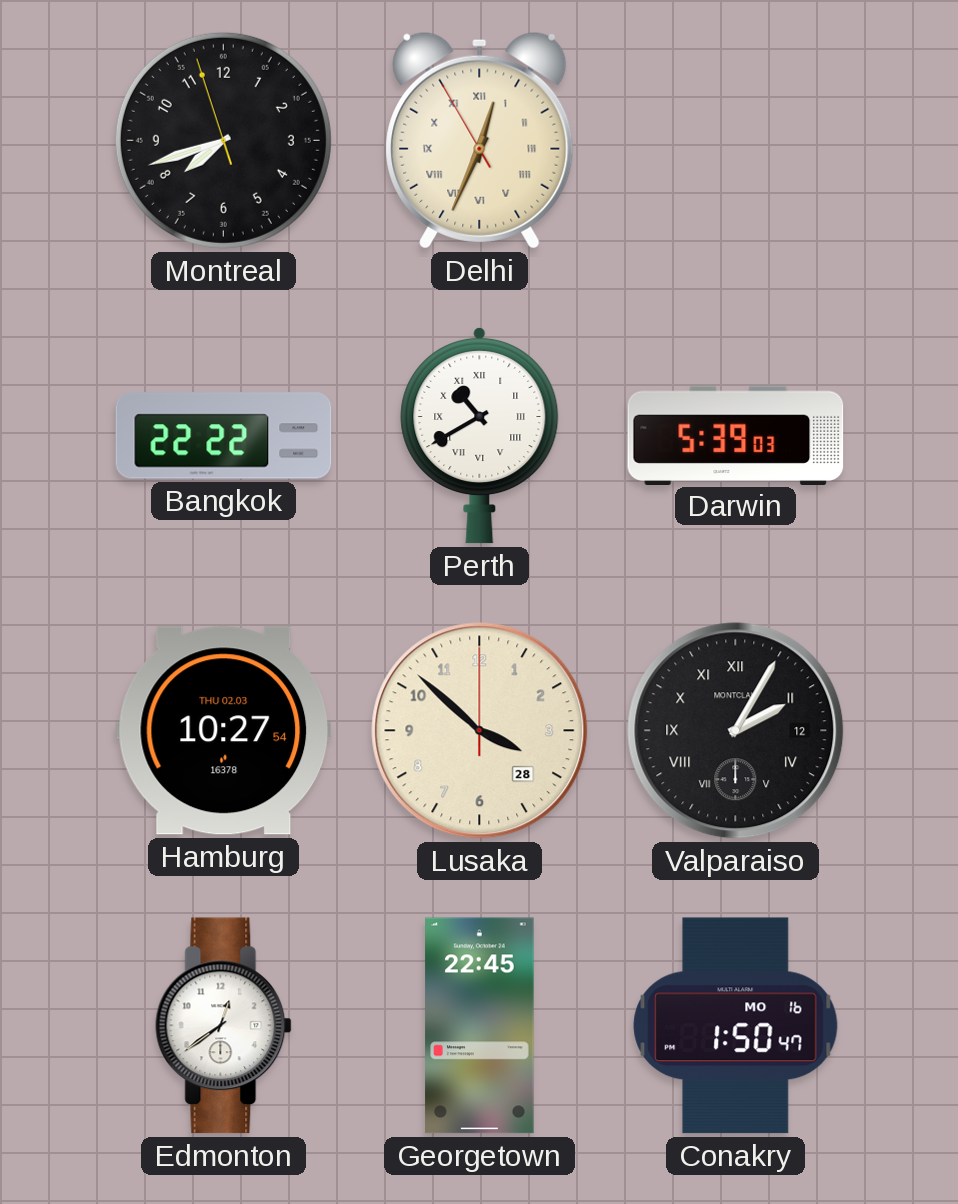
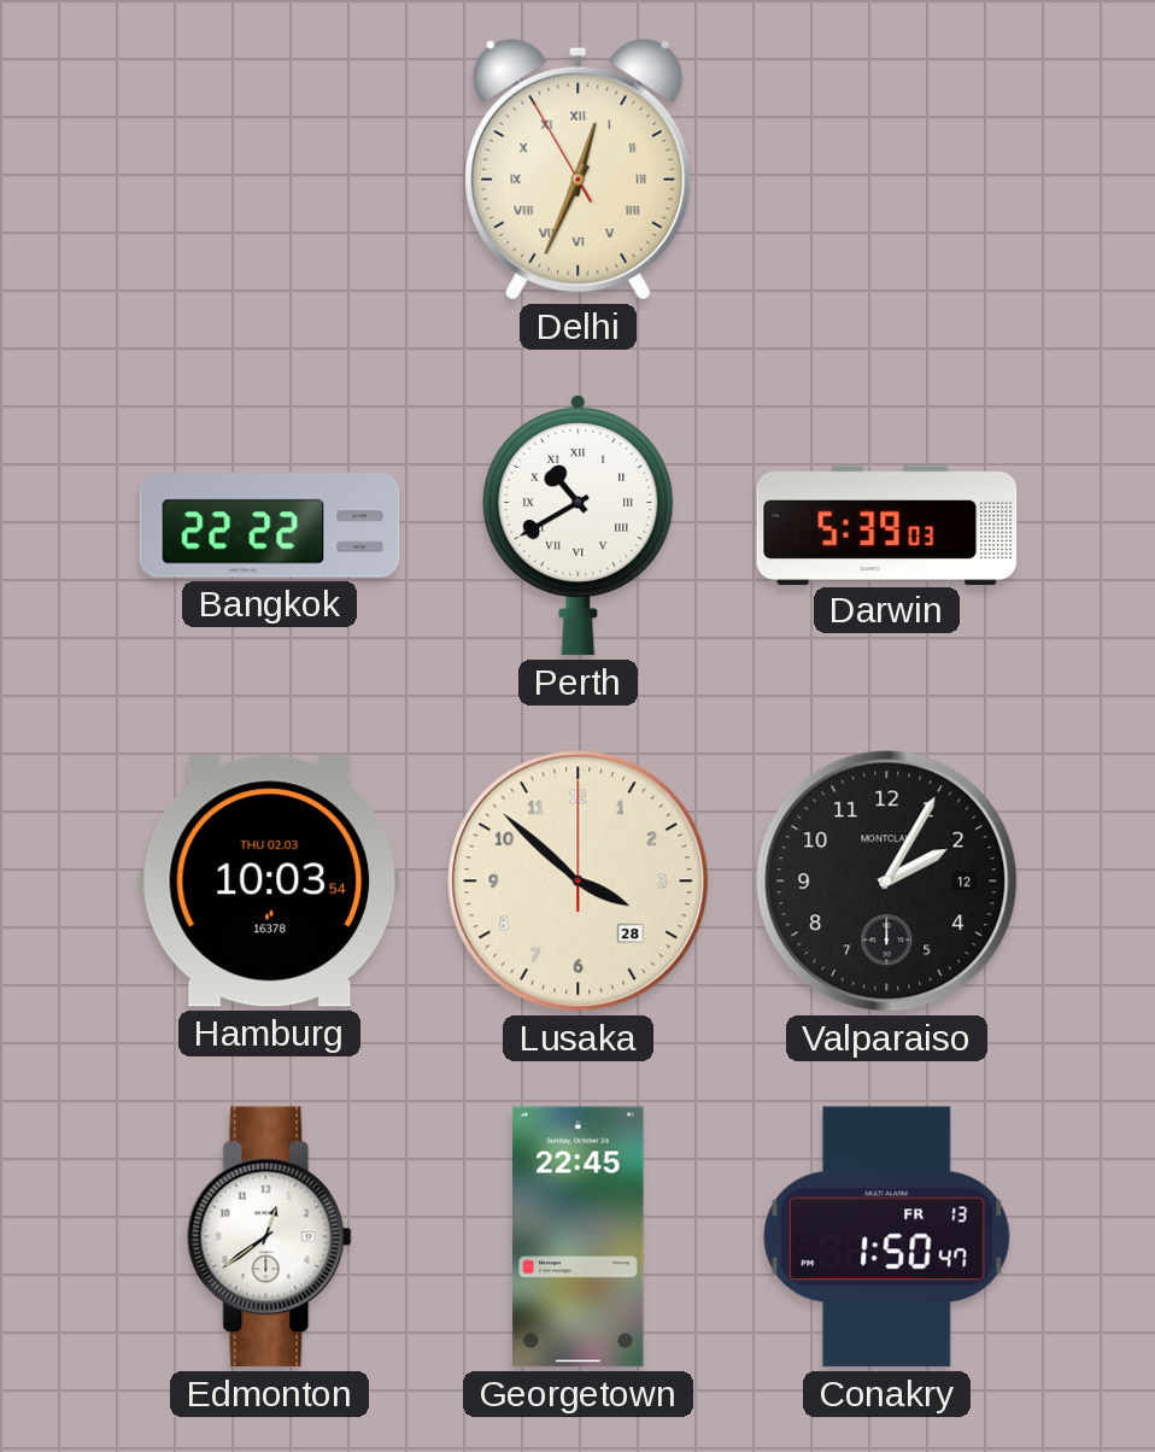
Montreal: 7:41 -> none
Hamburg: 10:27 -> 10:03
Valparaiso numerals: Roman -> Arabic
Conakry date: MO 16 -> FR 13
